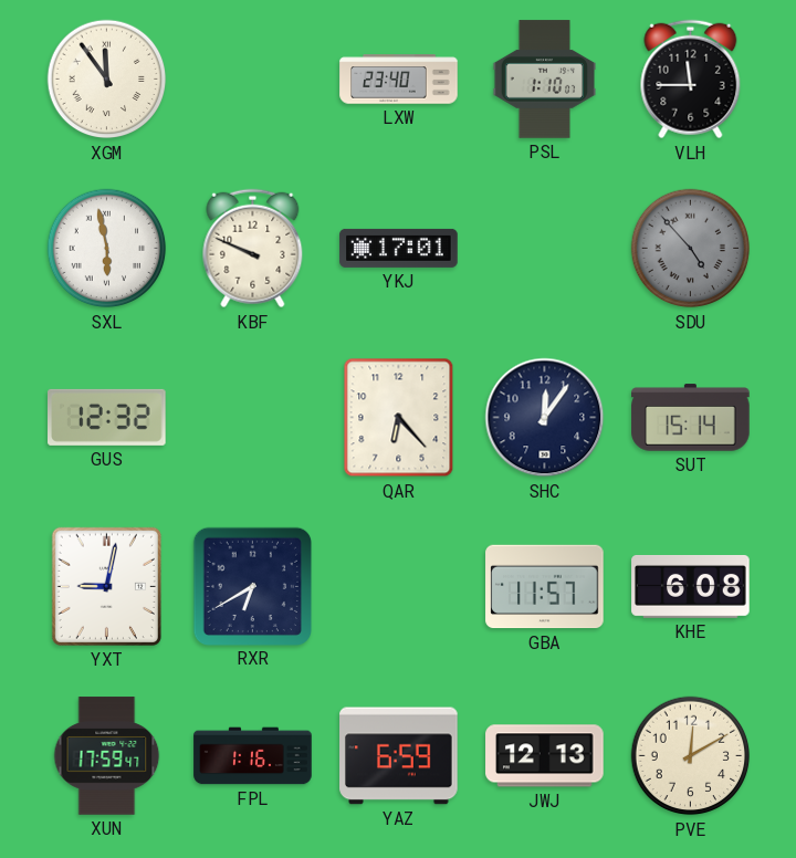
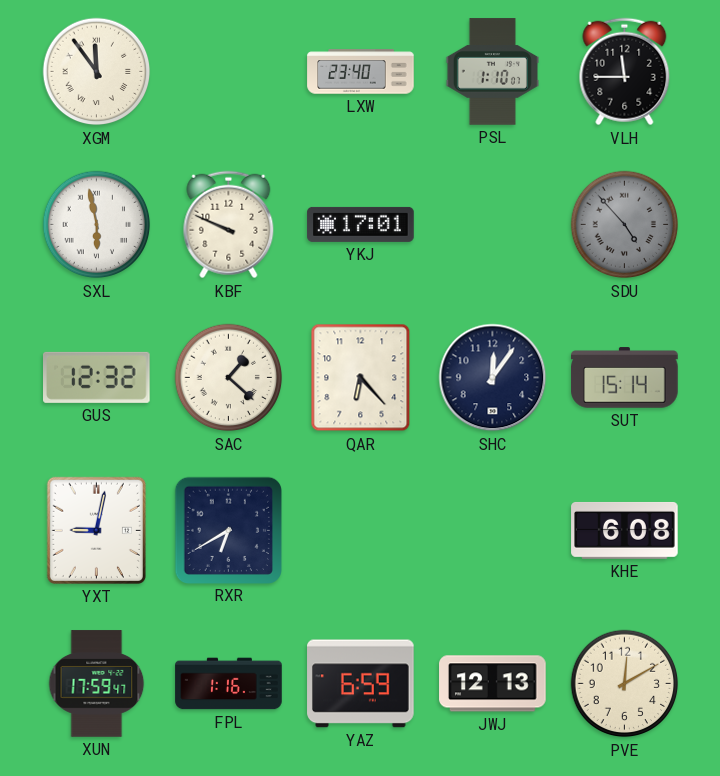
SAC: none -> 1:22
GBA: 11:57 -> none
